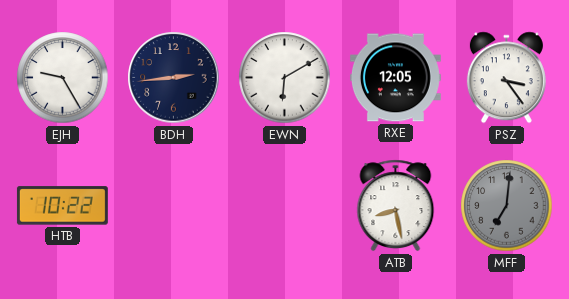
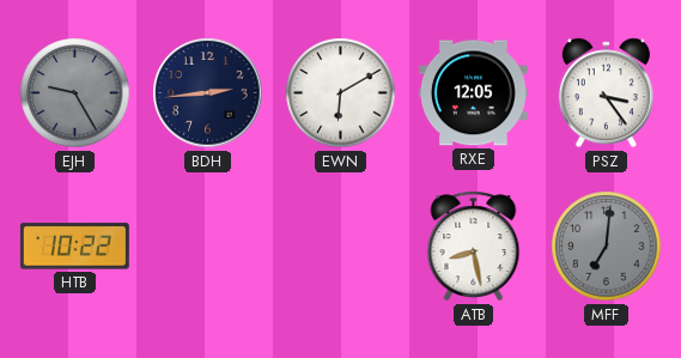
EJH dial: white -> grey
